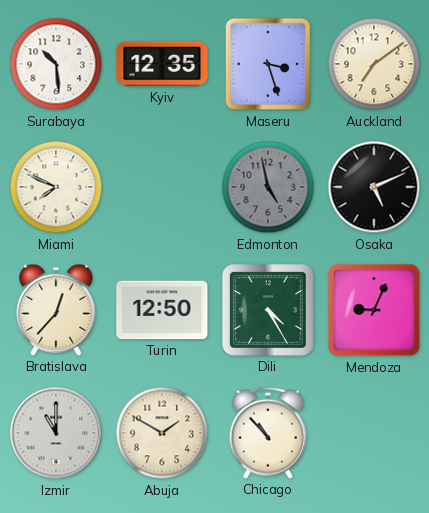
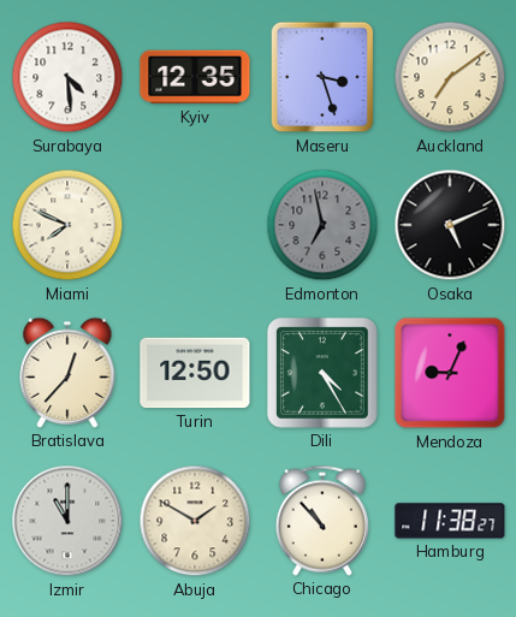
Surabaya: 10:29 -> 4:29
Edmonton: 4:58 -> 6:58
Hamburg: none -> 11:38
